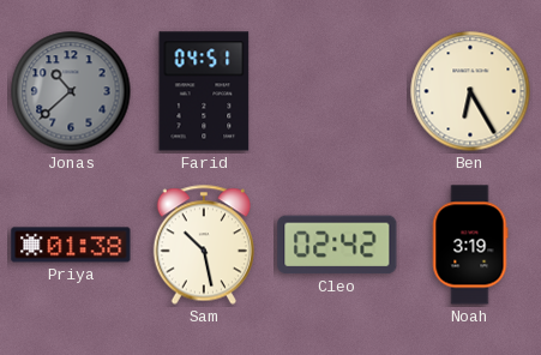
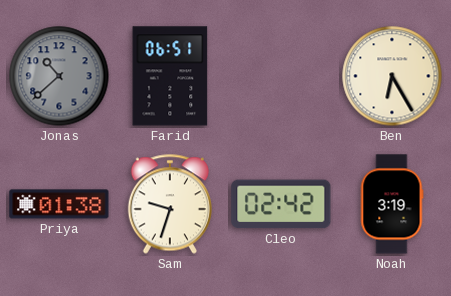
Farid: 04:51 -> 06:51
Sam: 10:28 -> 9:33
